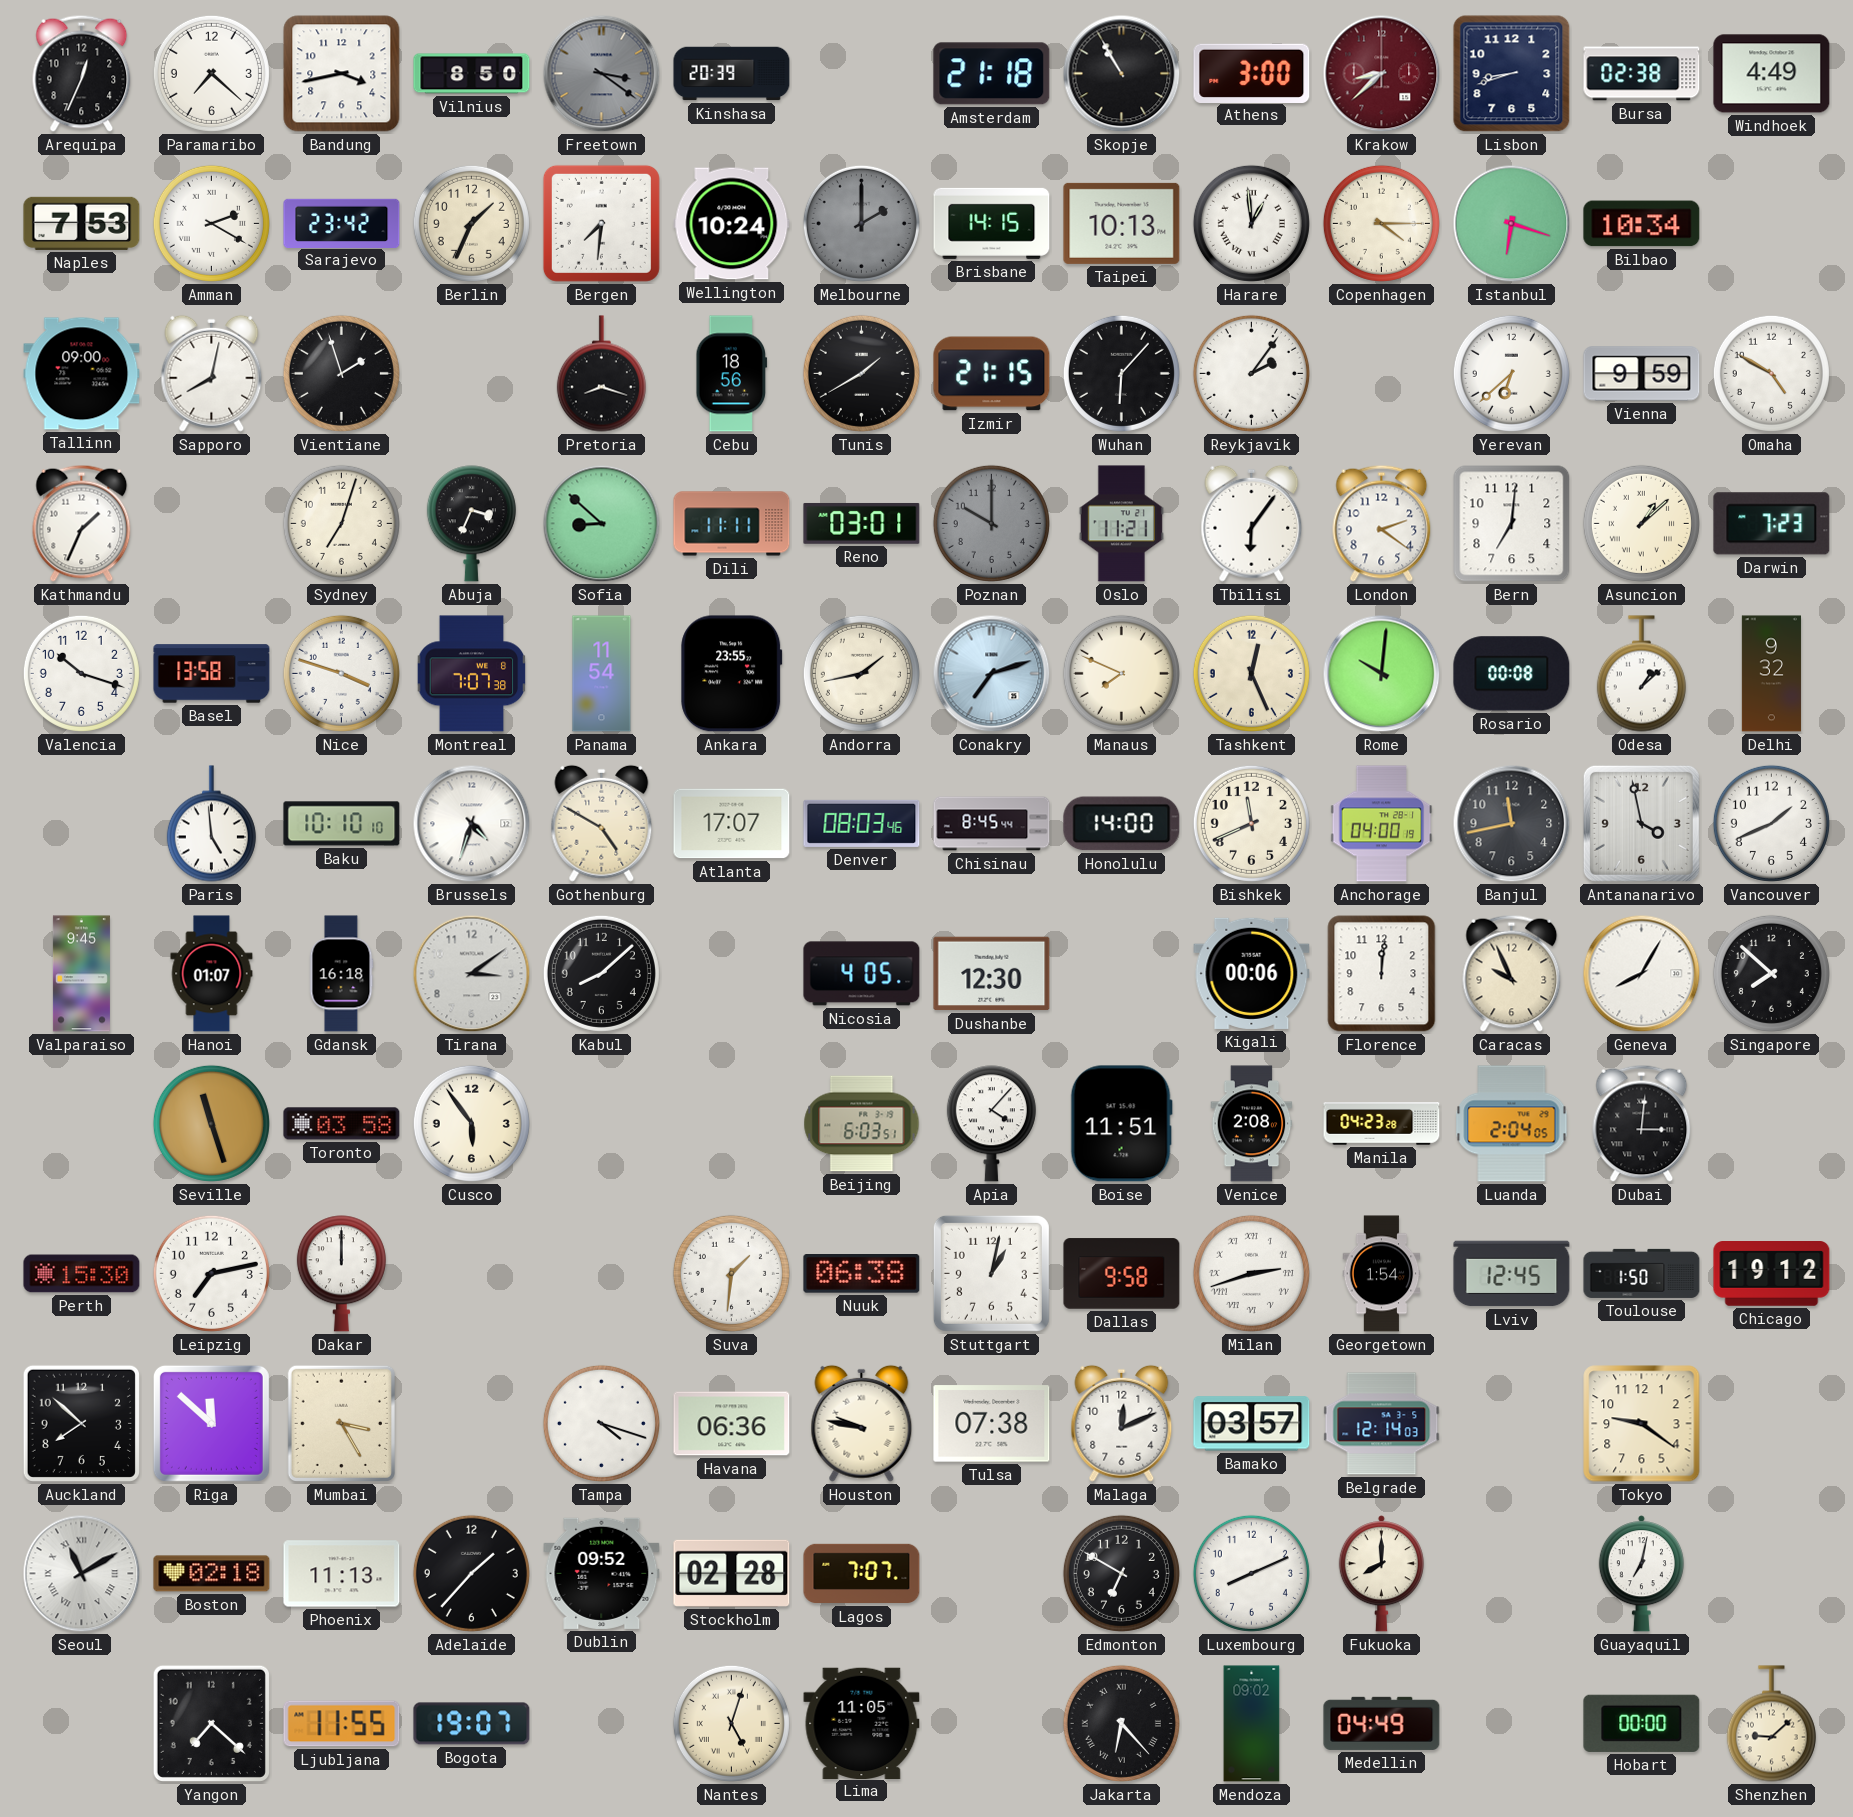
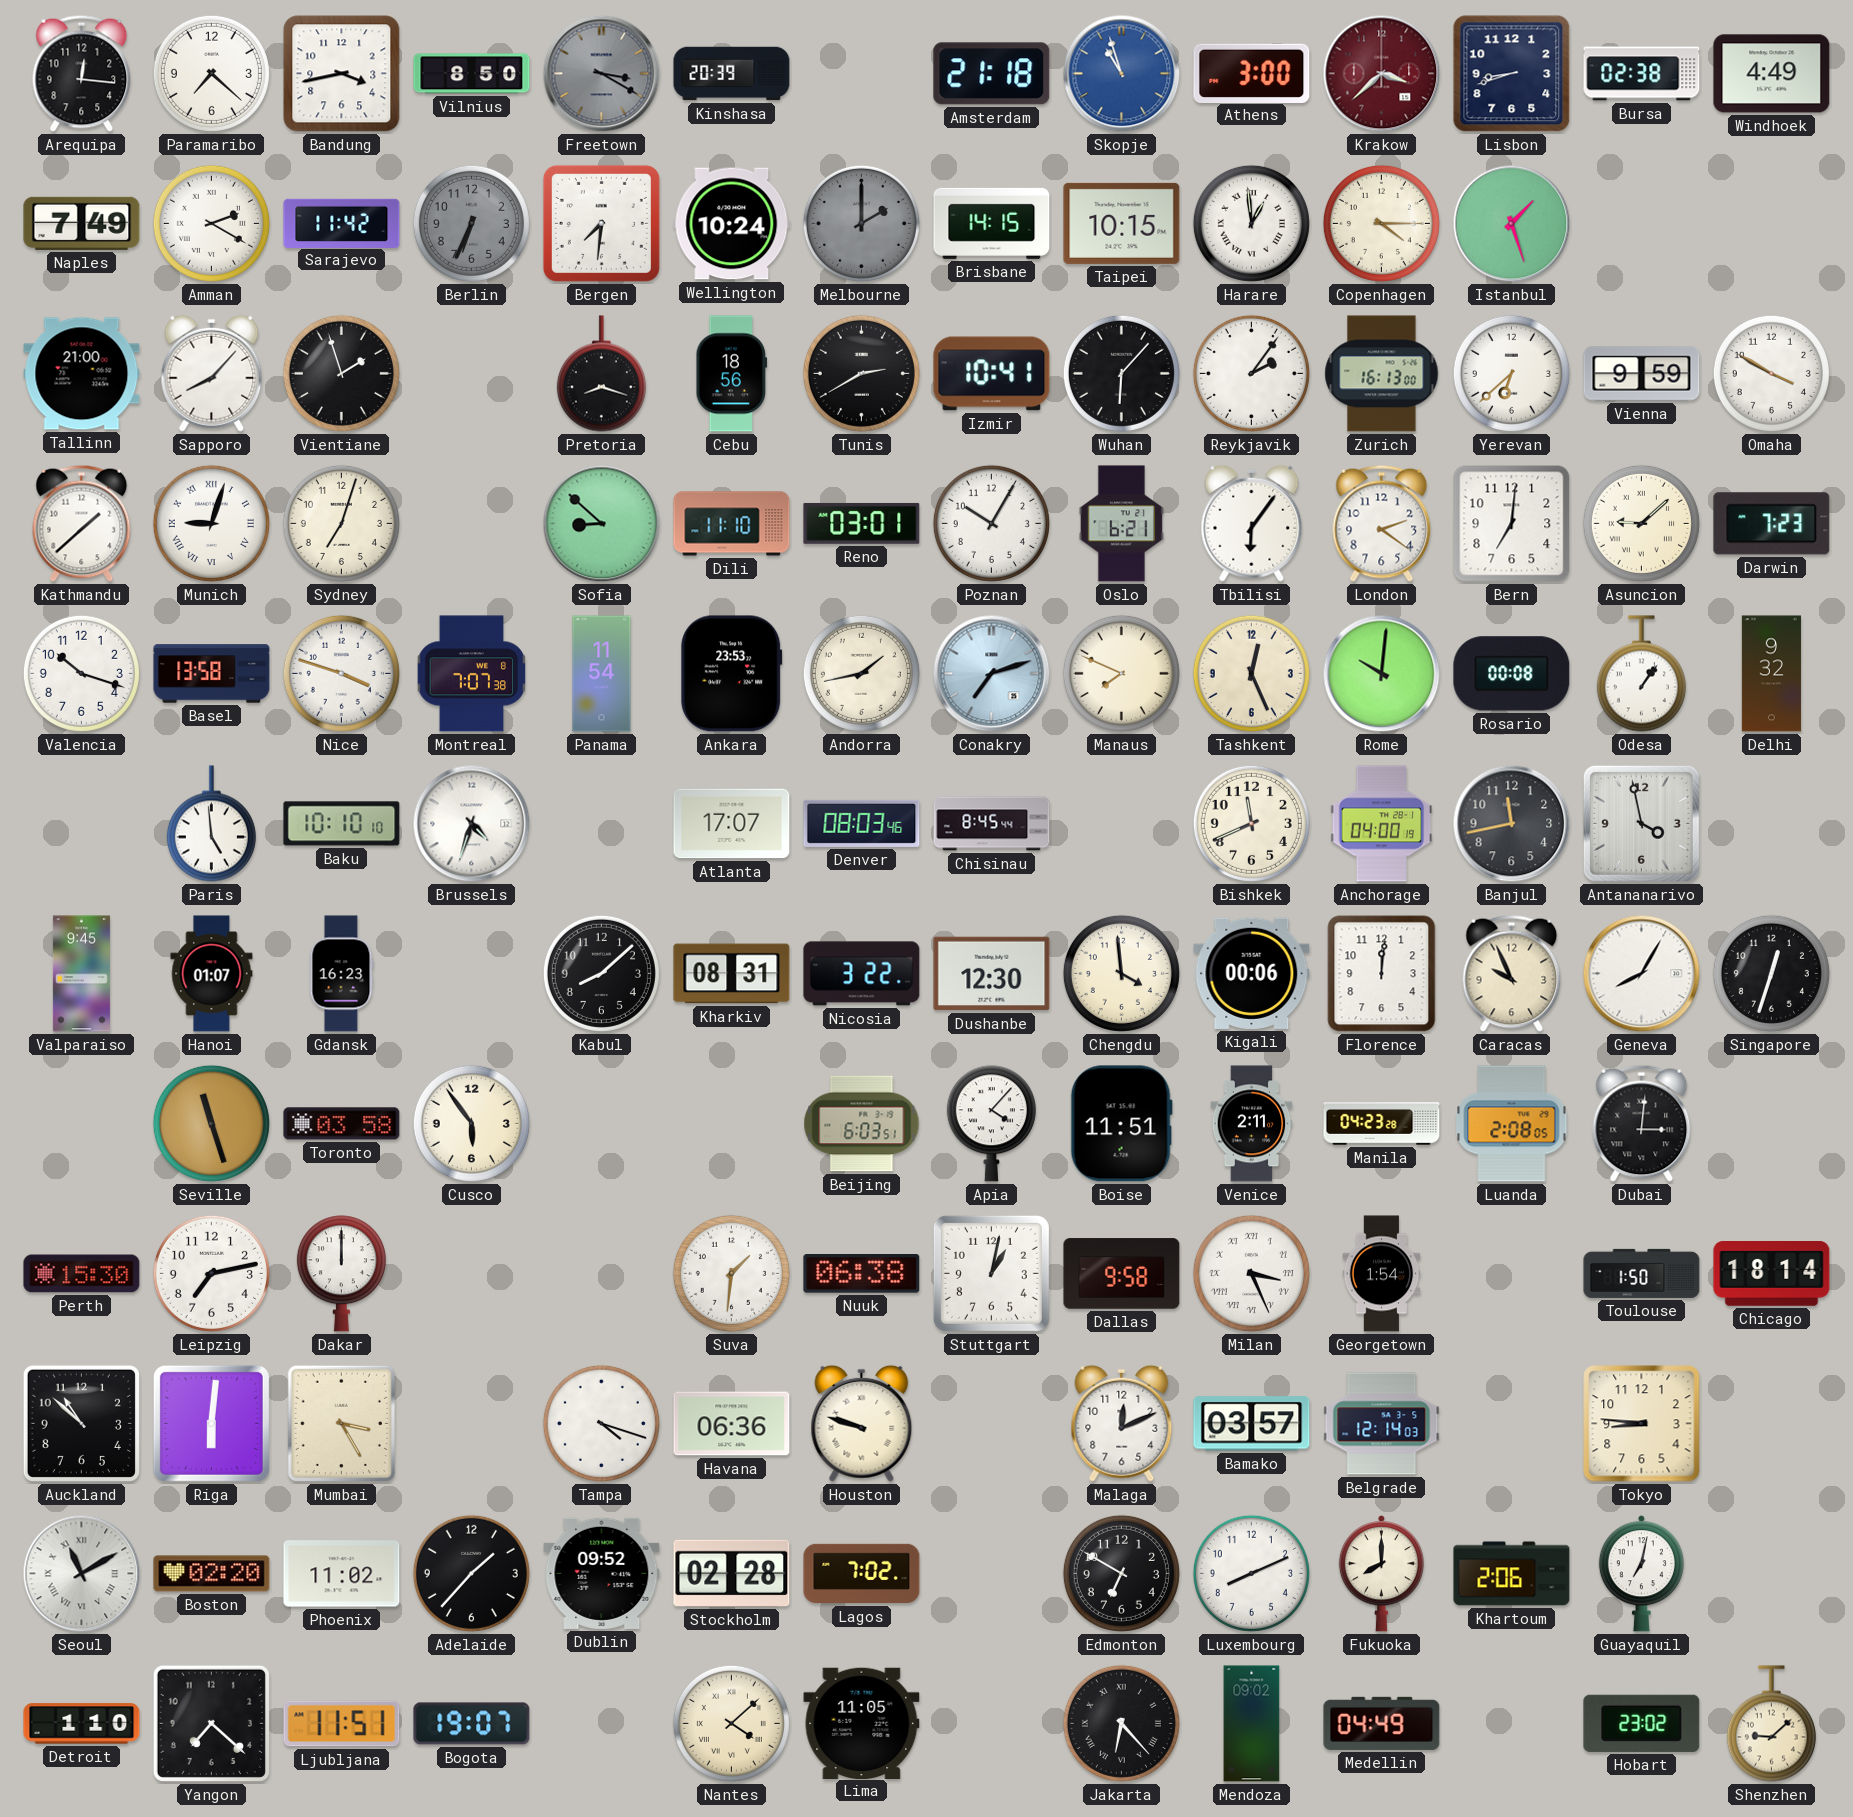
Arequipa: 12:34 -> 12:16
Freetown: 3:21 -> 3:20
Skopje: 10:55 -> 10:57
Skopje dial: black -> blue
Krakow: 8:38 -> 3:38
Naples: 7:53 -> 7:49
Sarajevo: 23:42 -> 11:42
Berlin: 1:34 -> 6:34
Berlin dial: cream -> grey
Taipei: 10:13 -> 10:15
Istanbul: 6:18 -> 1:27
Bilbao: 10:34 -> none
Tallinn: 09:00 -> 21:00
Sapporo: 8:02 -> 8:07
Tunis: 1:40 -> 2:40
Izmir: 21:15 -> 10:41
Zurich: none -> 16:13
Omaha: 4:50 -> 3:50
Kathmandu: 1:34 -> 1:38
Munich: none -> 9:03
Abuja: 3:34 -> none
Dili: 11:11 -> 11:10
Poznan: 10:00 -> 10:05
Poznan dial: grey -> white
Oslo: 11:21 -> 6:21
Asuncion: 1:08 -> 9:08
Ankara: 23:55 -> 23:53
Odesa: 1:08 -> 1:06
Gothenburg: 4:50 -> none
Honolulu: 14:00 -> none
Vancouver: 1:41 -> none
Gdansk: 16:18 -> 16:23
Tirana: 3:09 -> none
Kharkiv: none -> 08:31
Nicosia: 4:05 -> 3:22
Chengdu: none -> 3:59
Singapore: 7:52 -> 12:33
Venice: 2:08 -> 2:11
Luanda: 2:04 -> 2:08
Milan: 2:42 -> 3:26
Lviv: 12:45 -> none
Chicago: 19:12 -> 18:14
Auckland: 7:52 -> 10:52
Riga: 11:52 -> 6:01
Houston: 9:47 -> 9:48
Tulsa: 07:38 -> none
Tokyo: 9:21 -> 8:46
Boston: 02:18 -> 02:20
Phoenix: 11:13 -> 11:02
Lagos: 7:07 -> 7:02
Khartoum: none -> 2:06
Detroit: none -> 1:10
Ljubljana: 11:55 -> 11:51
Nantes: 5:03 -> 4:08
Hobart: 00:00 -> 23:02
